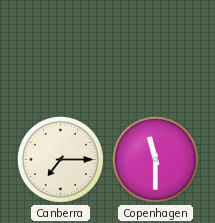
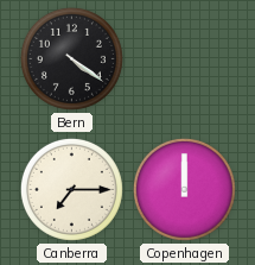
Bern: none -> 4:21
Copenhagen: 11:30 -> 12:00
